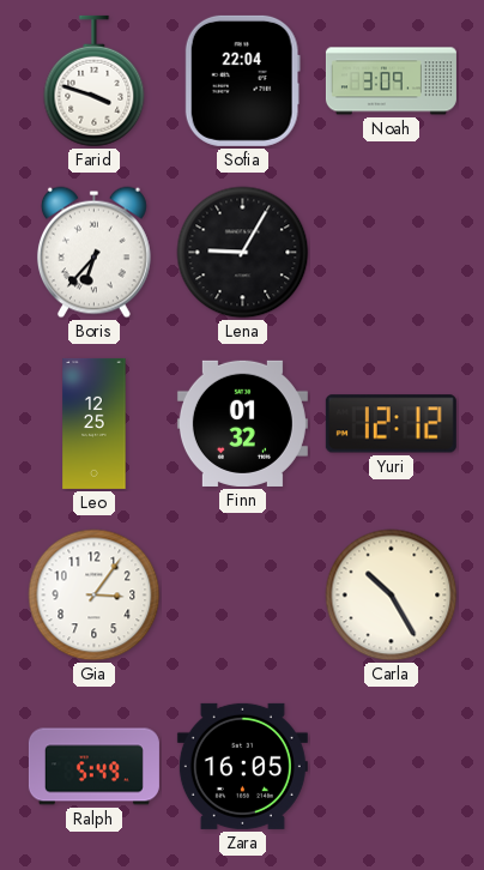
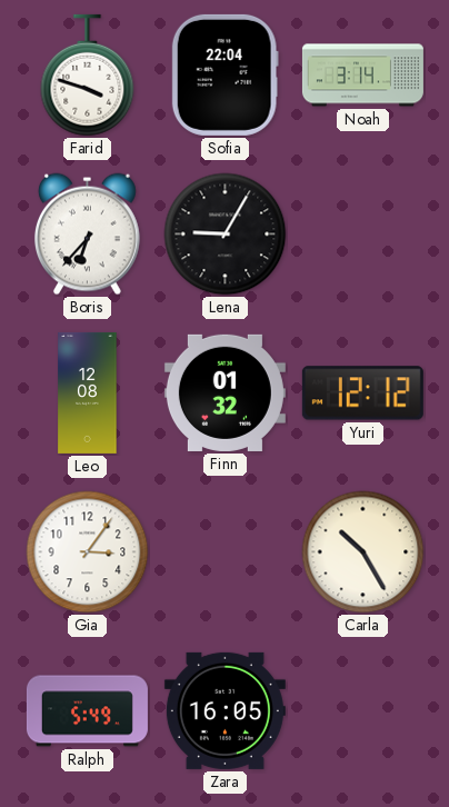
Noah: 3:09 -> 3:14
Leo: 12:25 -> 12:08
